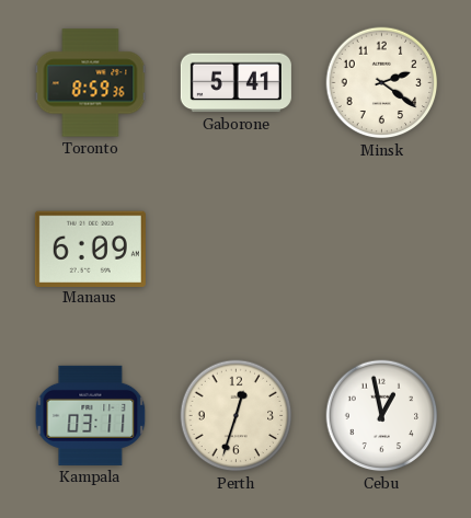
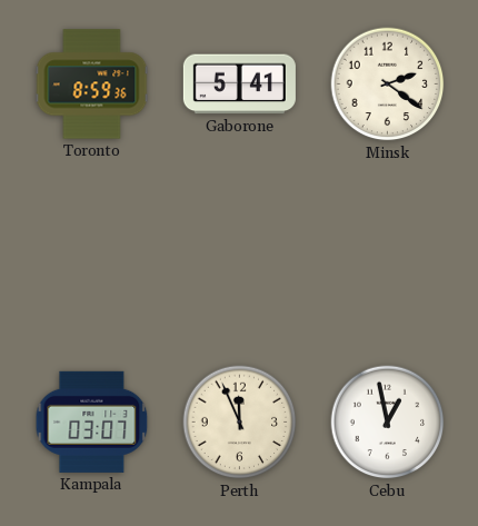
Manaus: 6:09 -> none
Kampala: 03:11 -> 03:07
Perth: 12:33 -> 11:56
